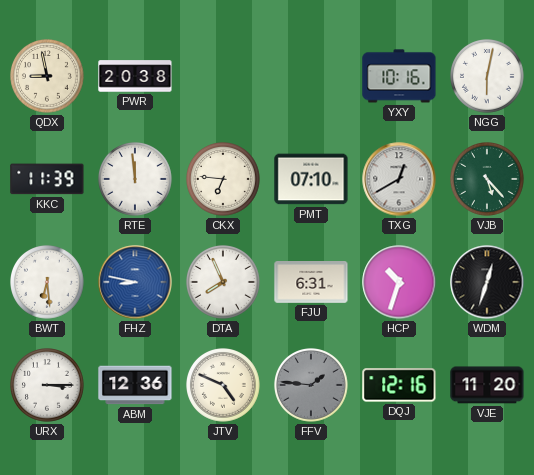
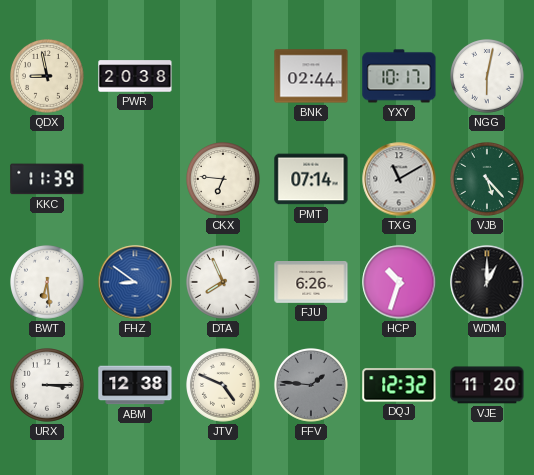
BNK: none -> 02:44
YXY: 10:16 -> 10:17
RTE: 11:59 -> none
PMT: 07:10 -> 07:14
TXG: 12:40 -> 11:10
FHZ: 8:47 -> 8:51
FJU: 6:31 -> 6:26
WDM: 12:33 -> 1:00
ABM: 12:36 -> 12:38
DQJ: 12:16 -> 12:32
